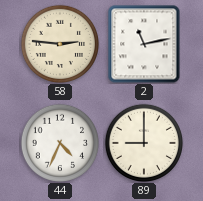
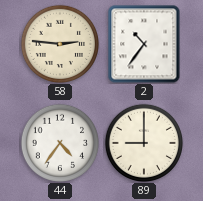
2: 11:13 -> 10:36
44: 4:34 -> 4:36
